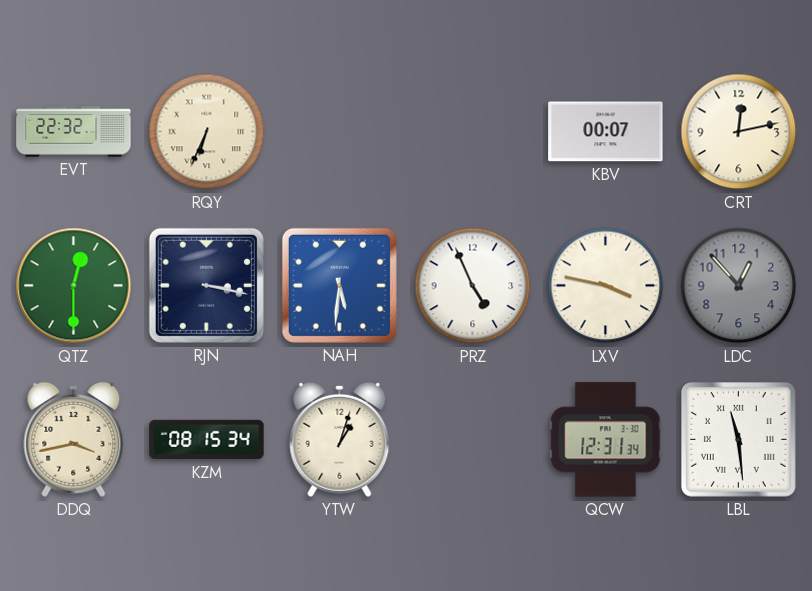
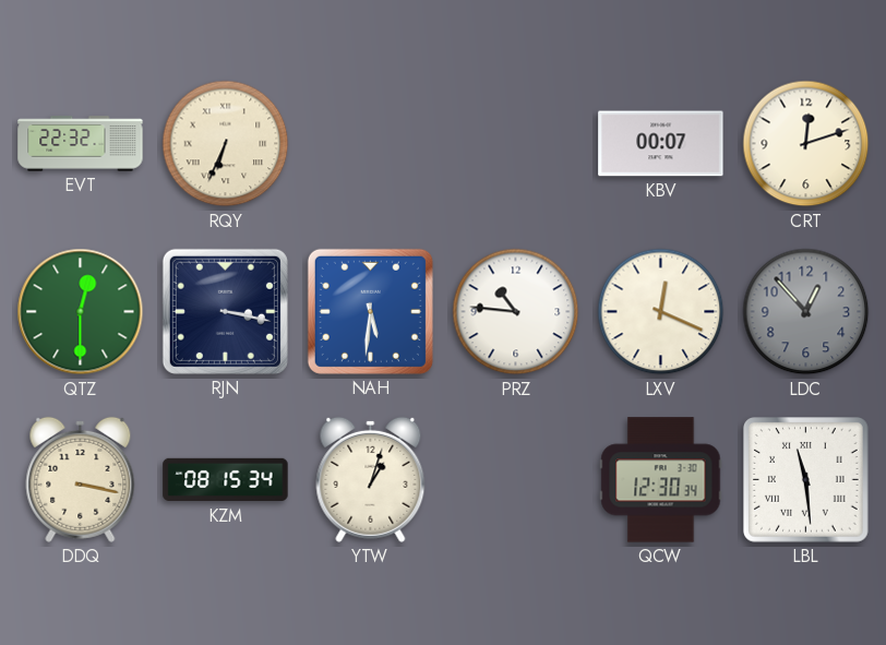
CRT: 12:13 -> 12:12
PRZ: 4:56 -> 10:46
LXV: 3:47 -> 12:19
DDQ: 3:43 -> 3:17
QCW: 12:31 -> 12:30
